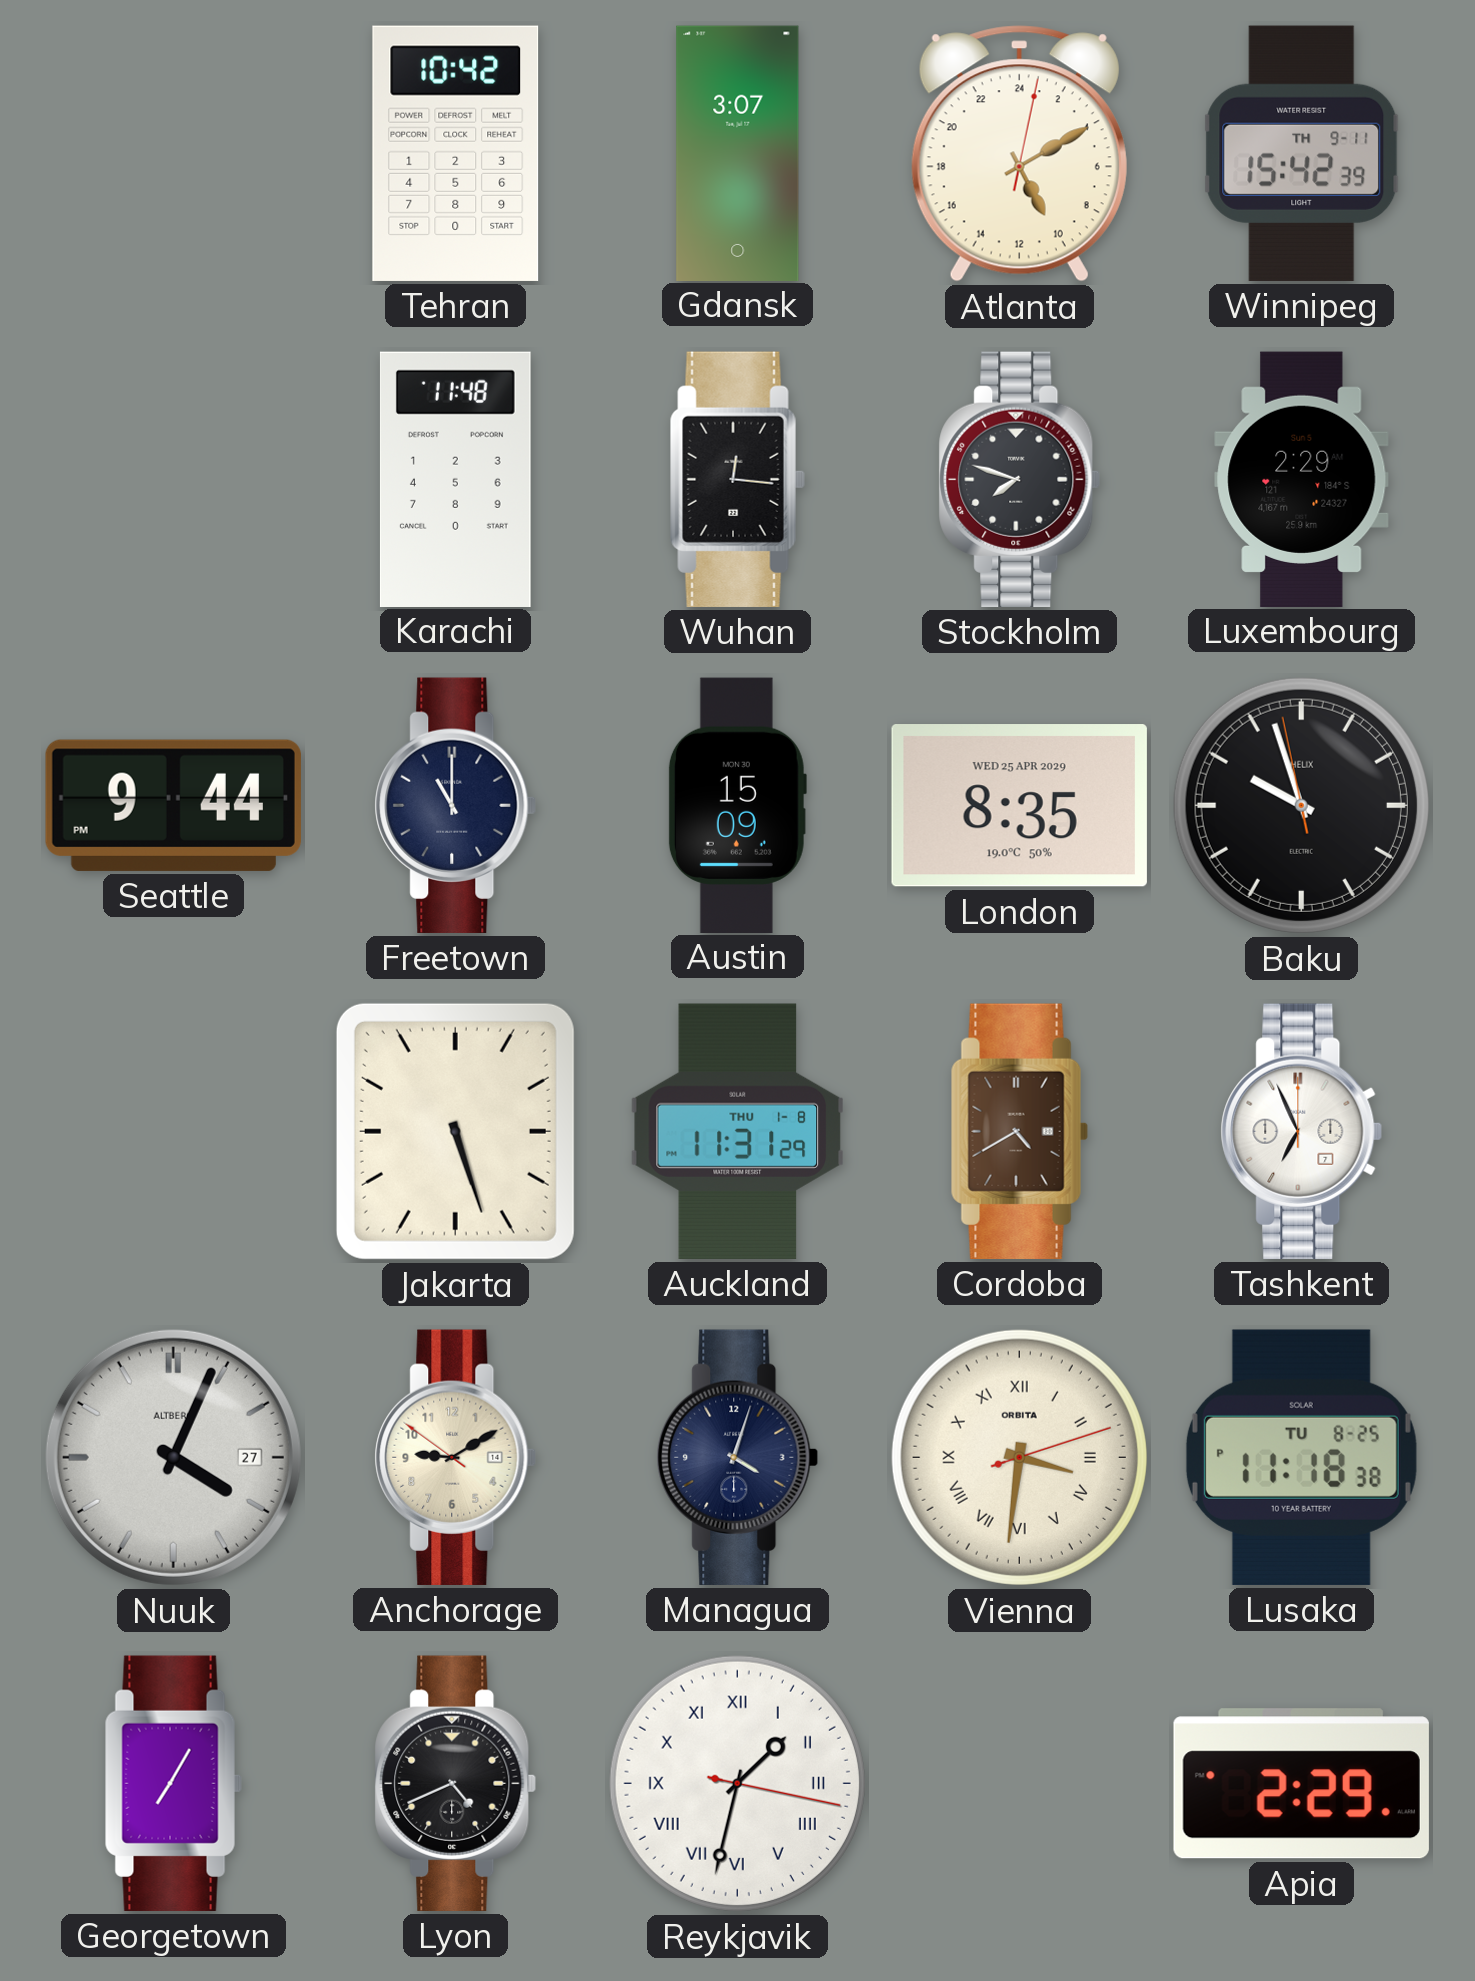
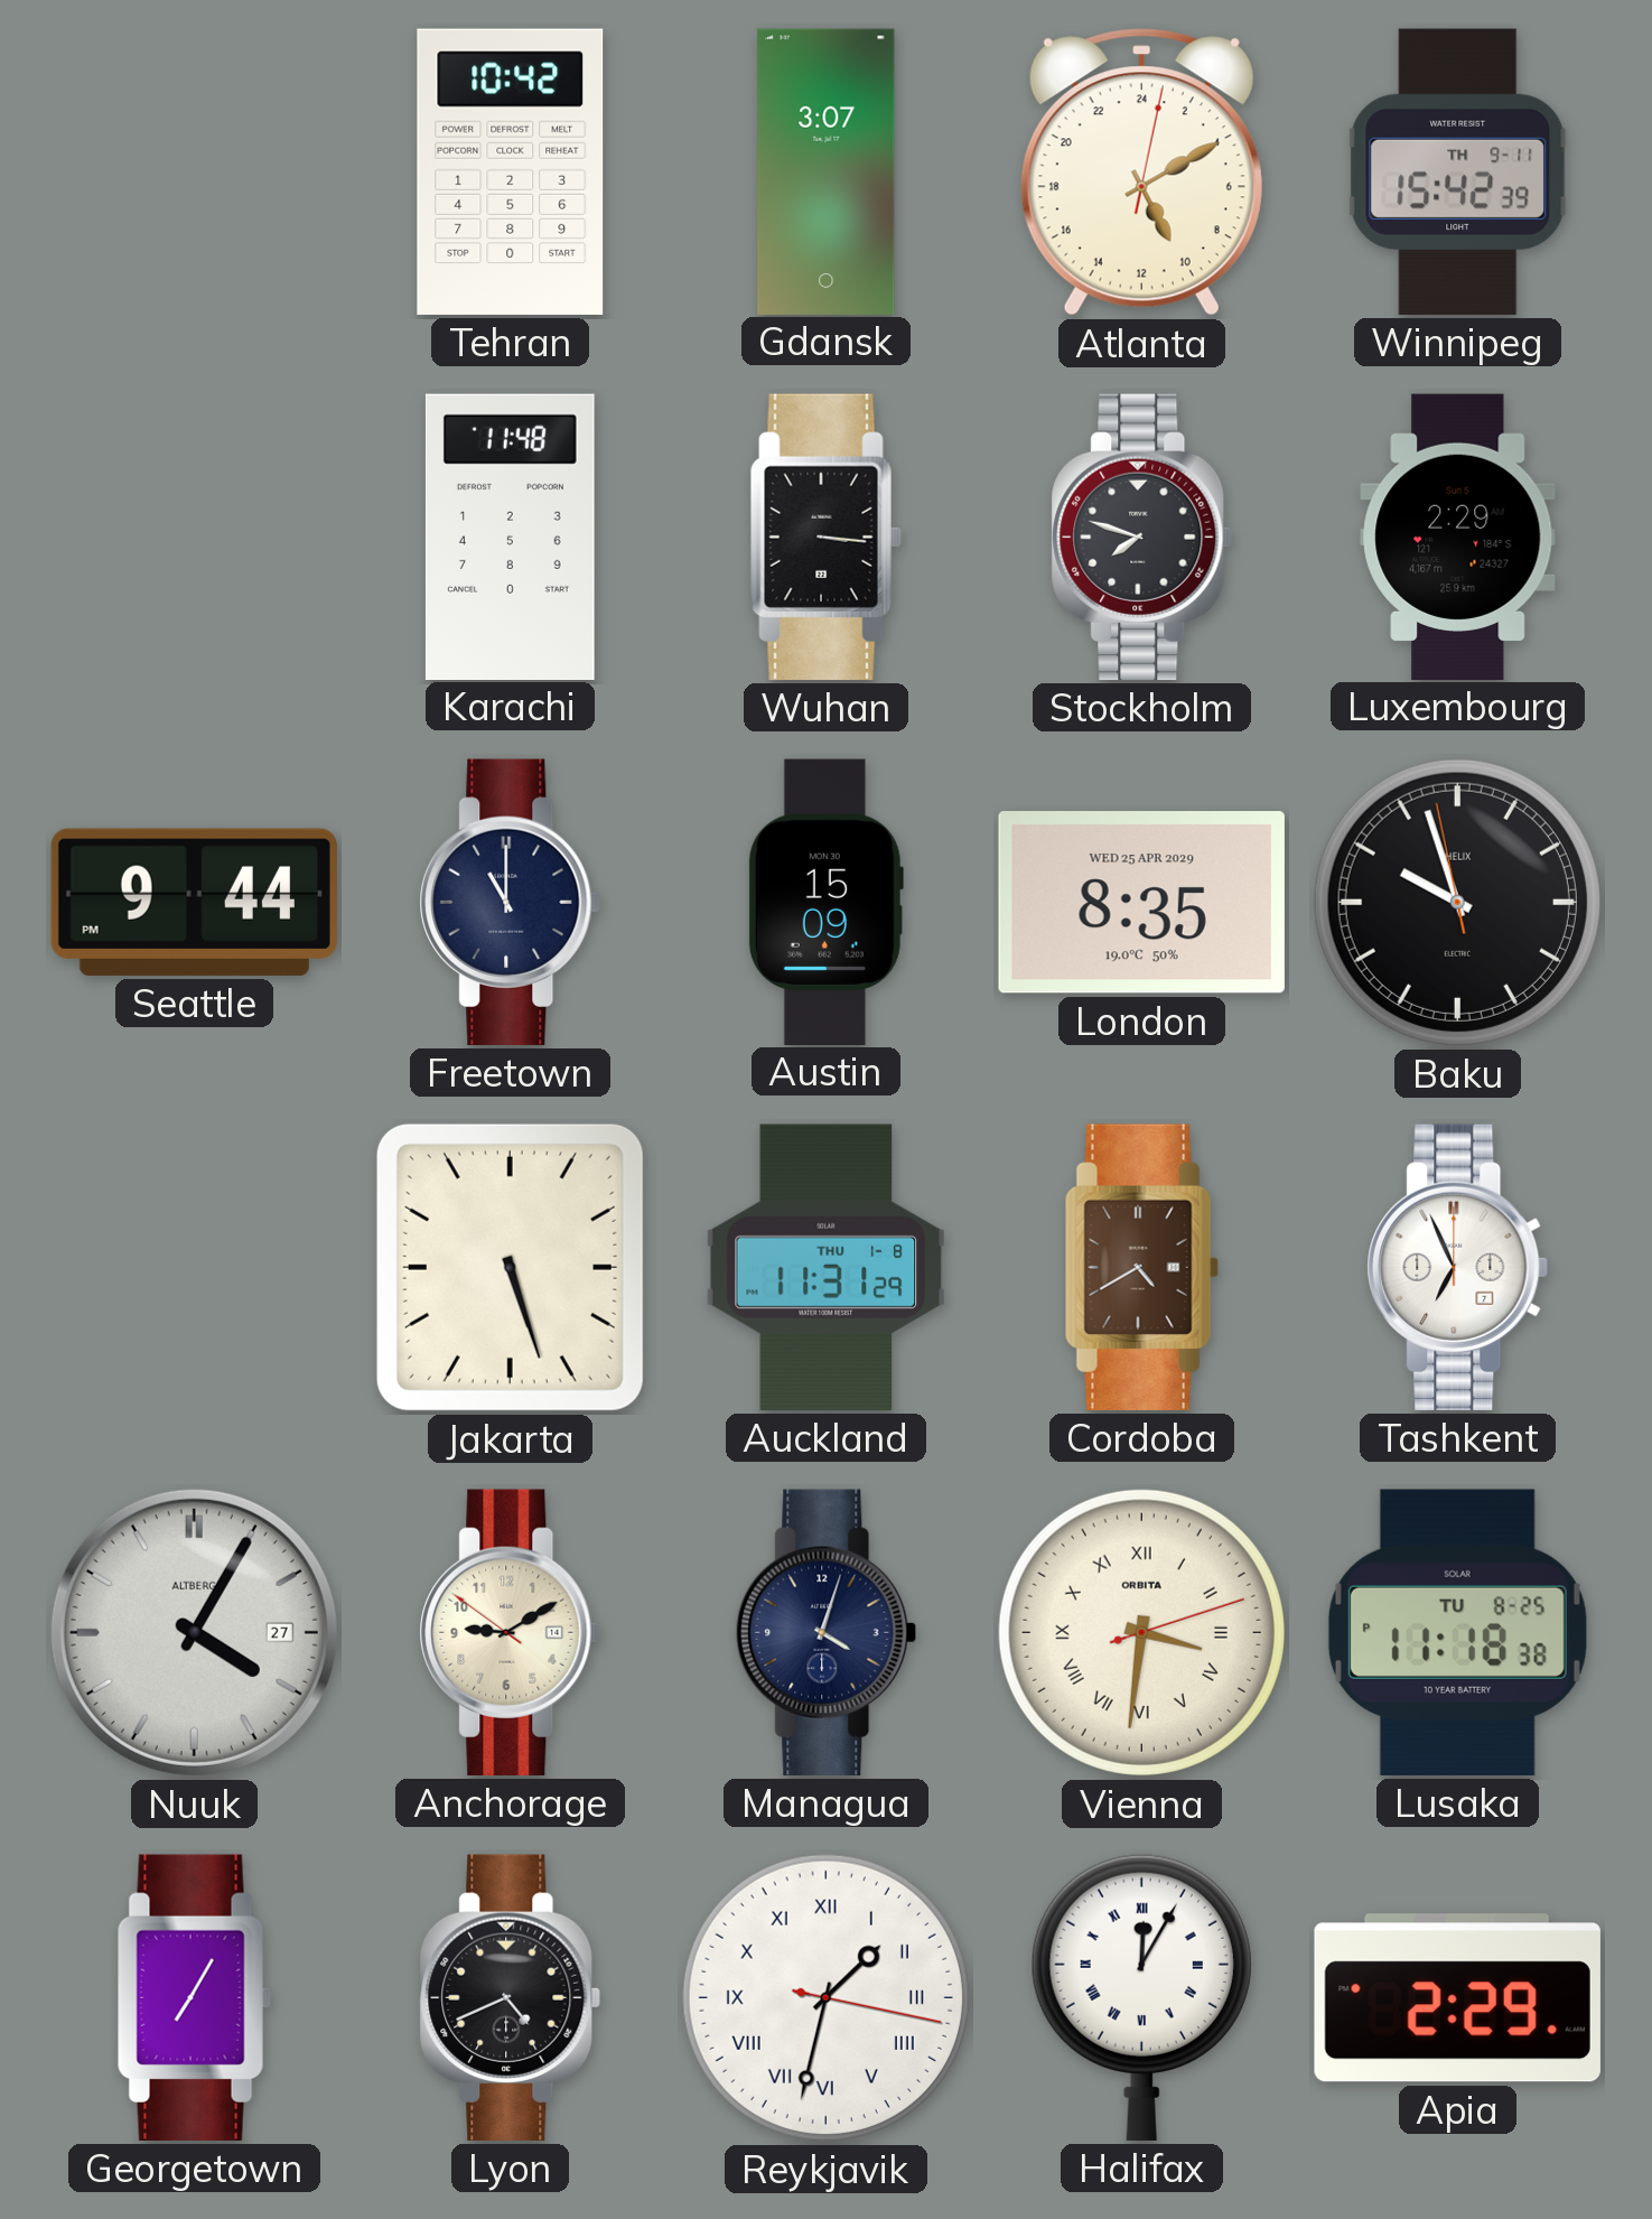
Wuhan: 12:16 -> 3:16
Nuuk: 4:04 -> 4:05
Halifax: none -> 12:05
